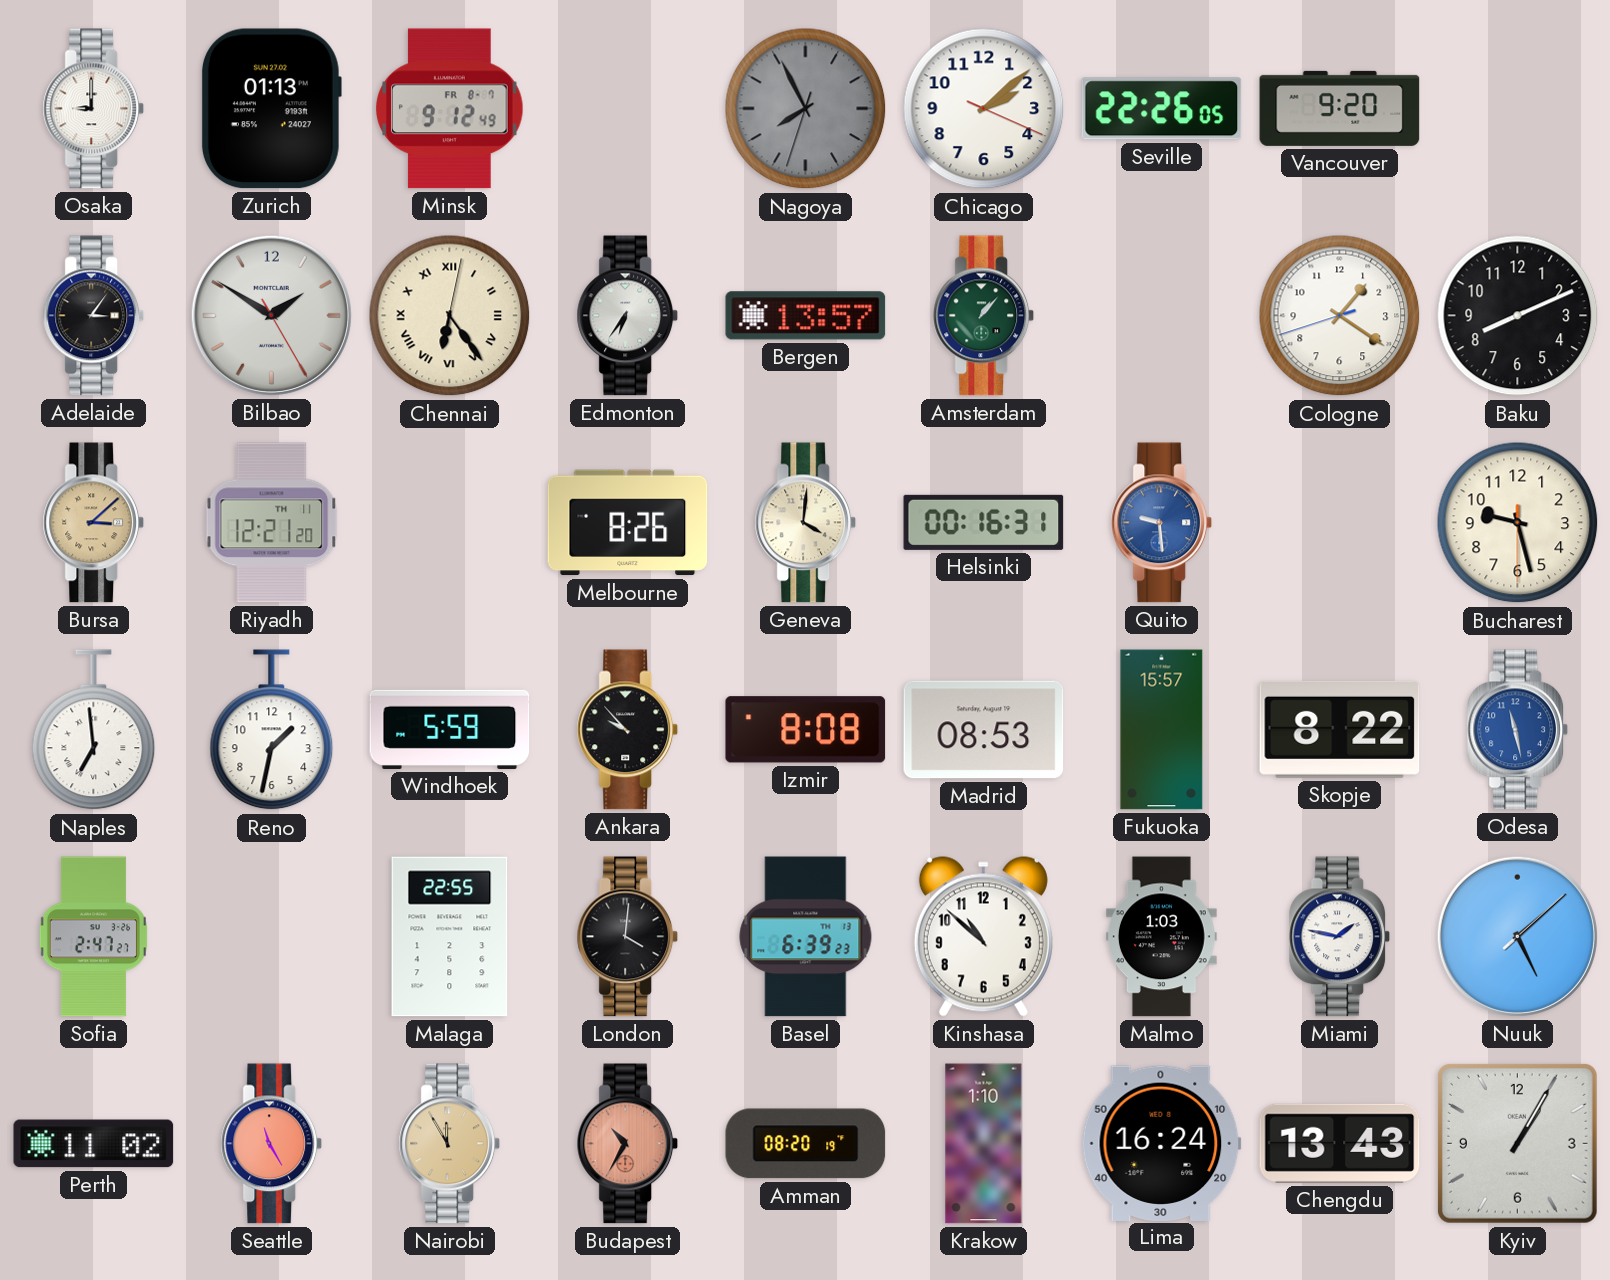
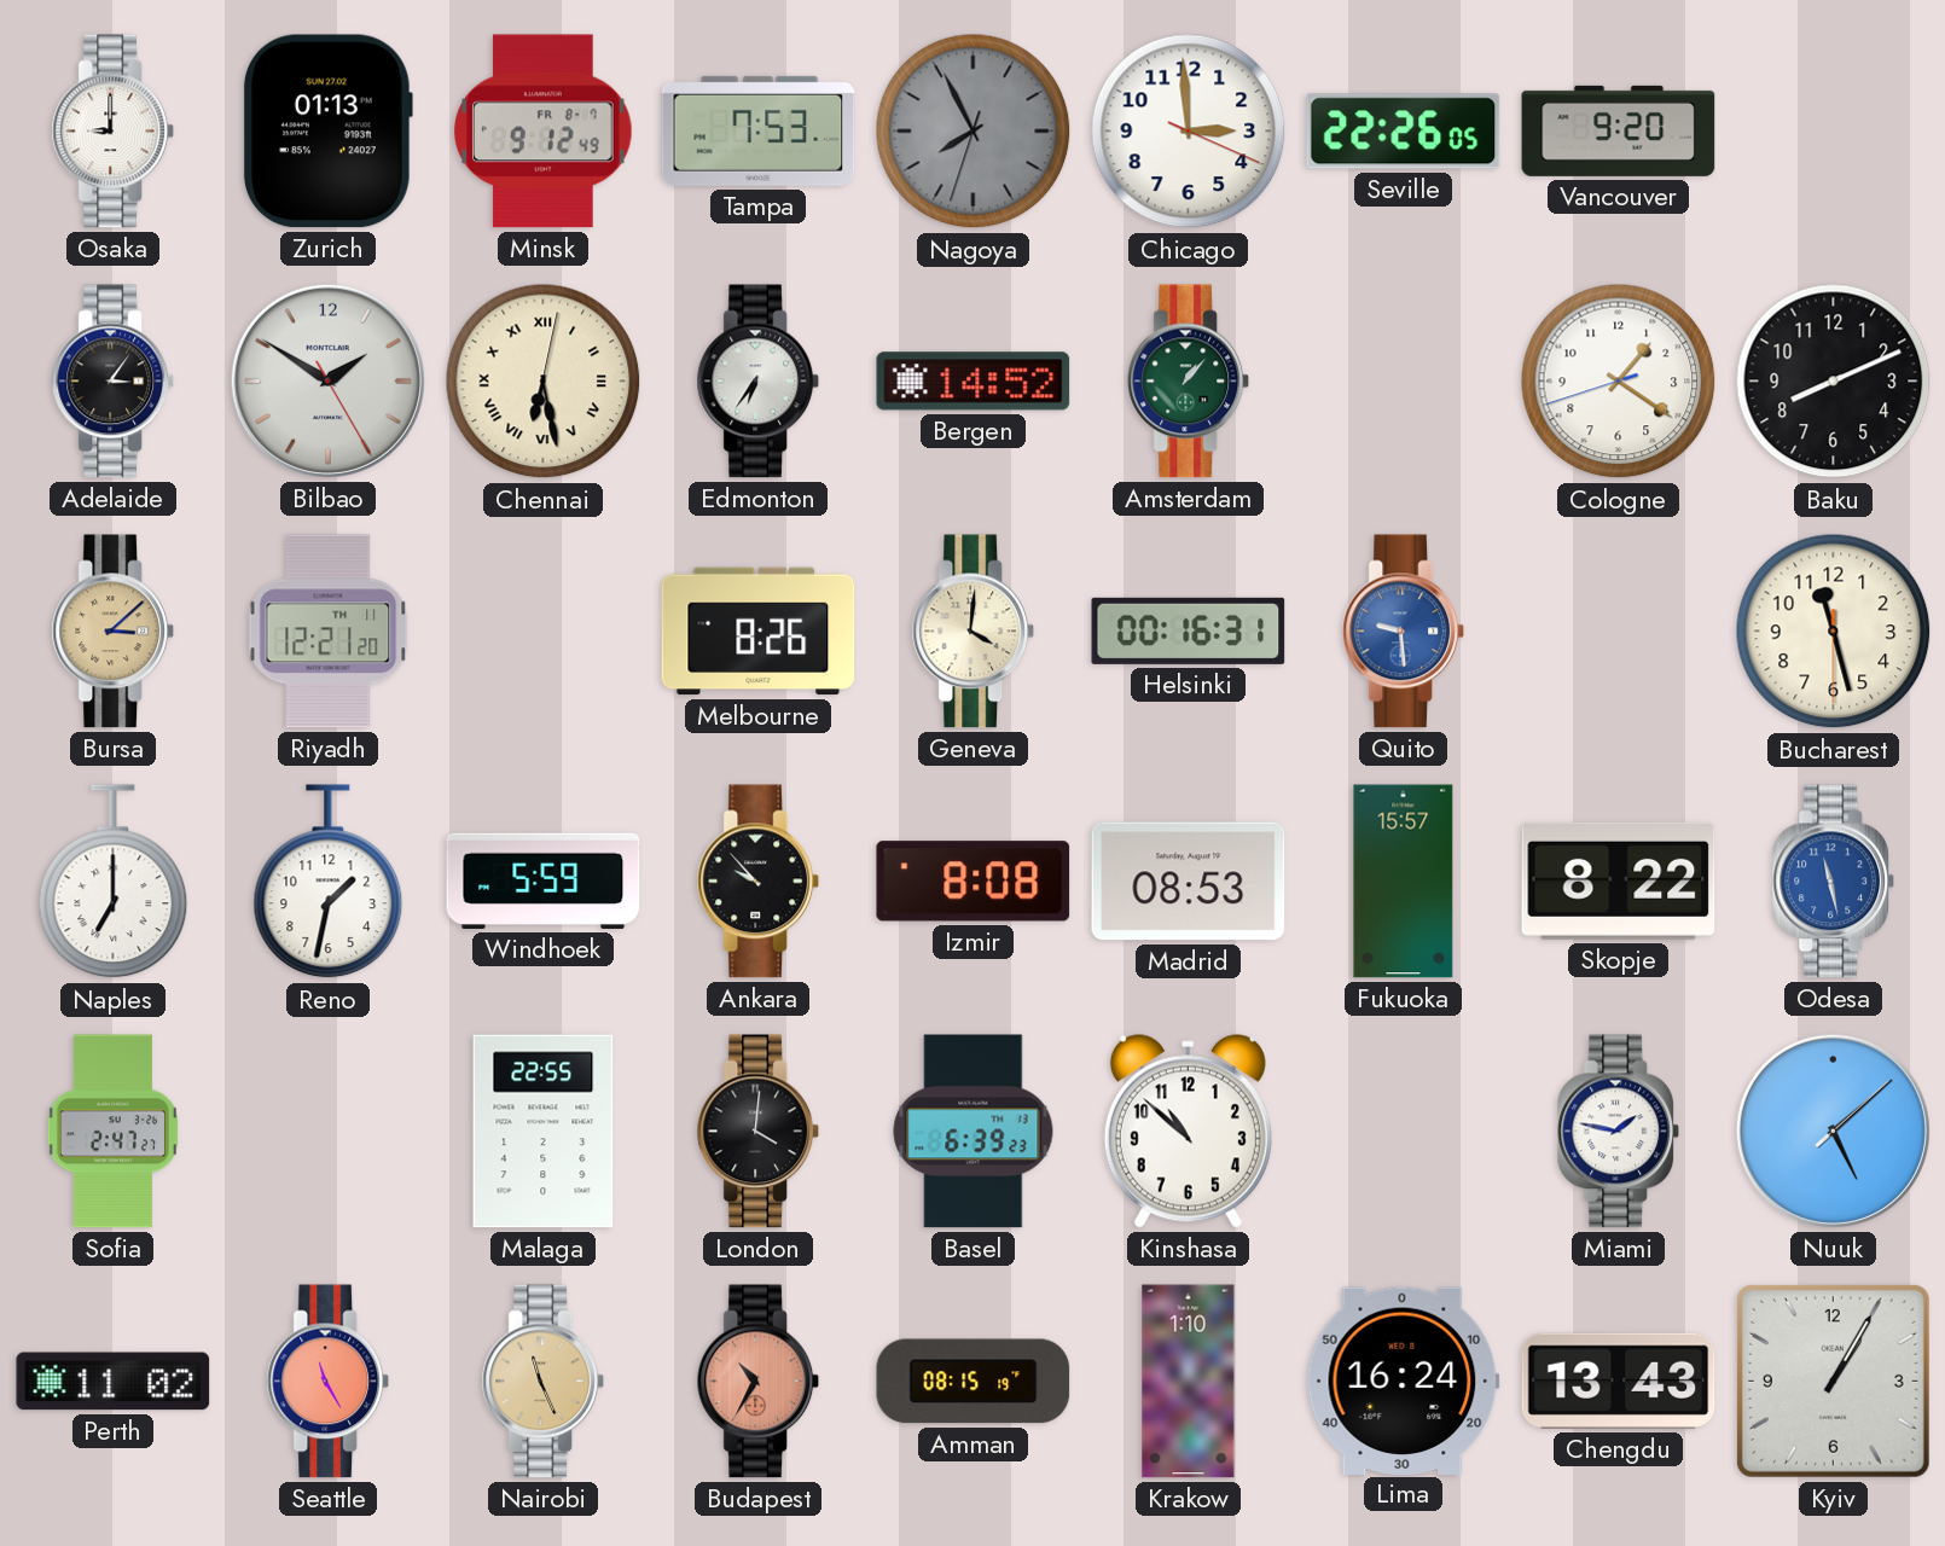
Tampa: none -> 7:53
Chicago: 2:08 -> 2:59
Chennai: 6:24 -> 6:28
Bergen: 13:57 -> 14:52
Bucharest: 9:27 -> 11:27
Naples: 6:59 -> 7:00
Malmo: 1:03 -> none
Nairobi: 11:55 -> 11:26
Amman: 08:20 -> 08:15
